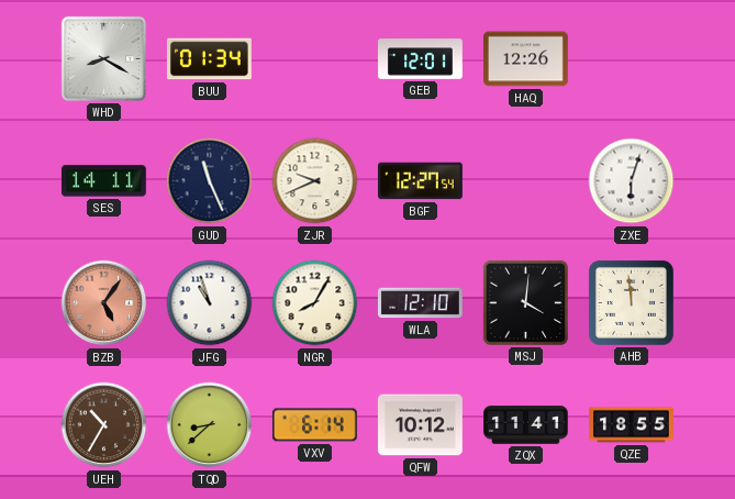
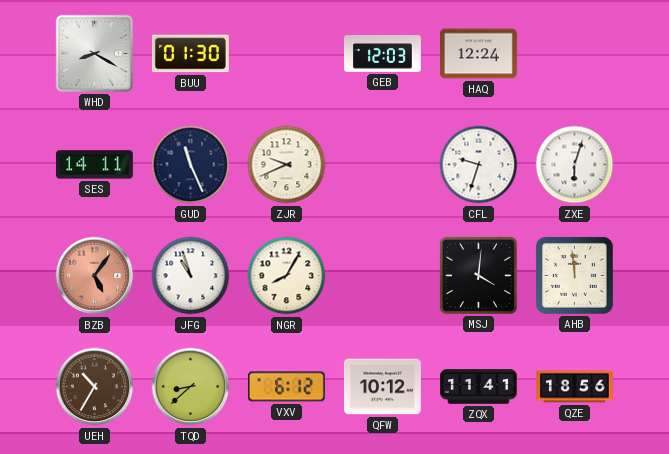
BUU: 01:34 -> 01:30
GEB: 12:01 -> 12:03
HAQ: 12:26 -> 12:24
BGF: 12:27 -> none
CFL: none -> 9:33
WLA: 12:10 -> none
VXV: 6:14 -> 6:12
QZE: 18:55 -> 18:56
